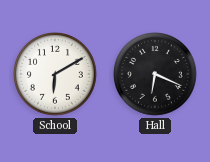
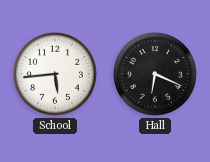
School: 6:10 -> 5:44
